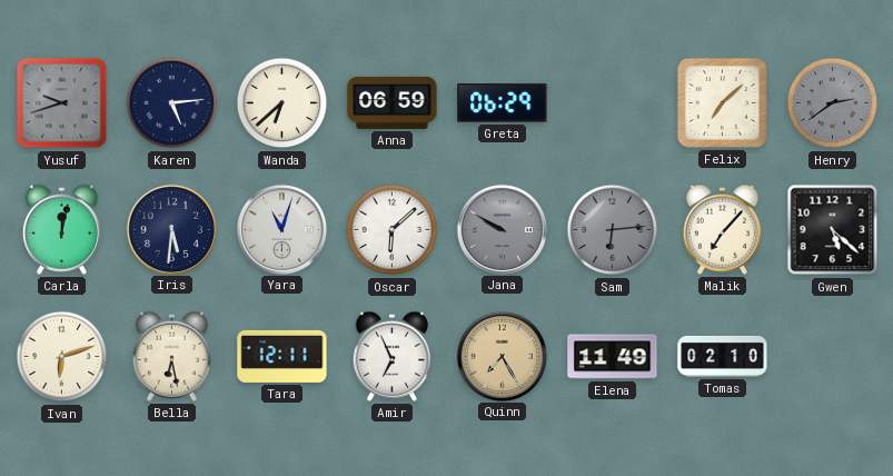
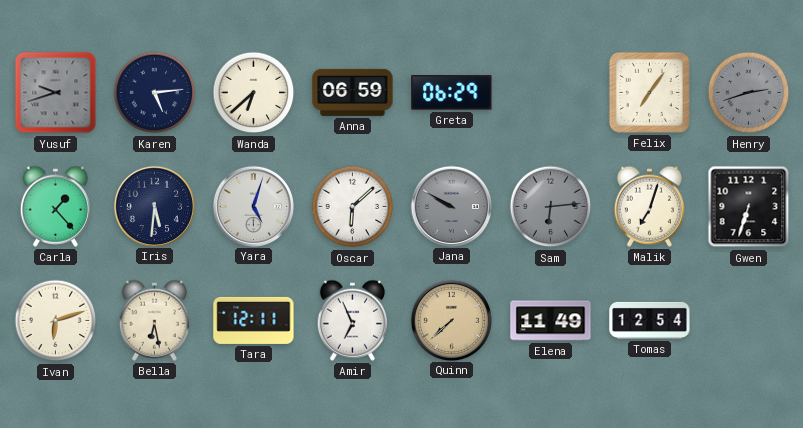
Felix: 7:08 -> 7:06
Henry: 2:39 -> 2:42
Carla: 12:02 -> 1:23
Yara: 11:03 -> 5:03
Malik: 7:07 -> 7:03
Gwen: 5:22 -> 6:33
Quinn: 7:25 -> 7:38
Tomas: 02:10 -> 12:54
